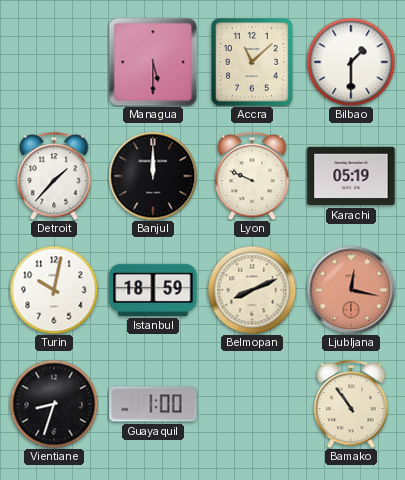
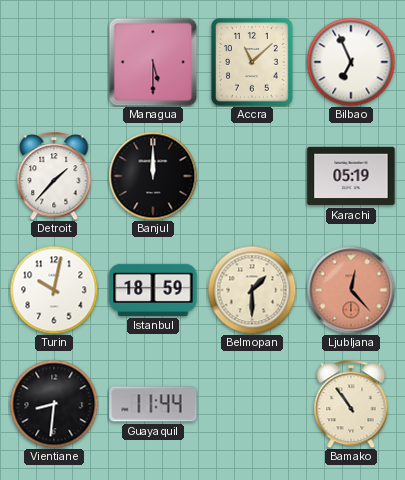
Bilbao: 1:30 -> 6:56
Lyon: 9:49 -> none
Belmopan: 8:11 -> 1:30
Ljubljana: 12:17 -> 12:23
Vientiane: 8:33 -> 8:31
Guayaquil: 1:00 -> 11:44
